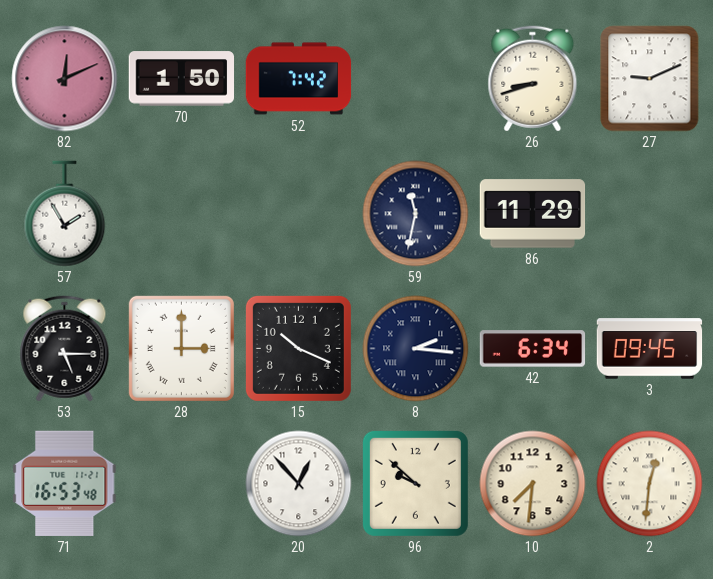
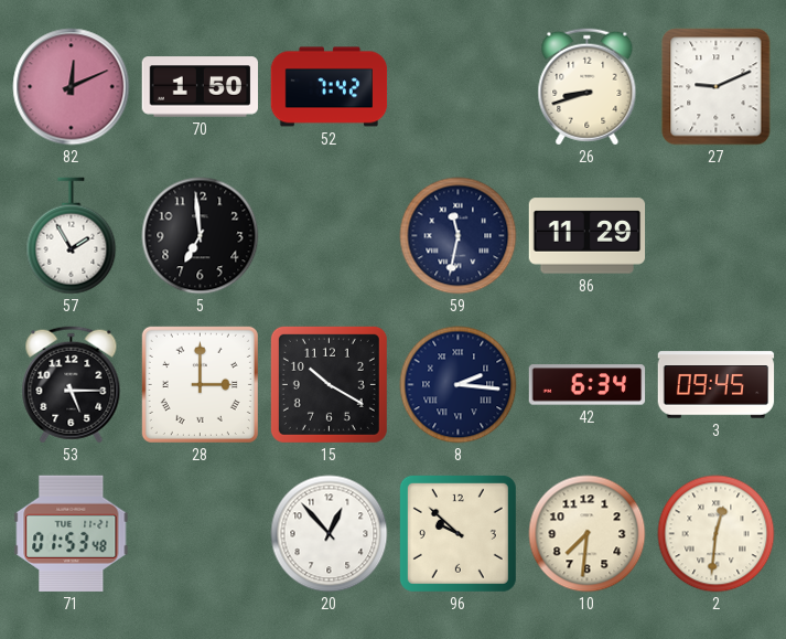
5: none -> 6:59
15: 10:19 -> 10:20
71: 16:53 -> 01:53
